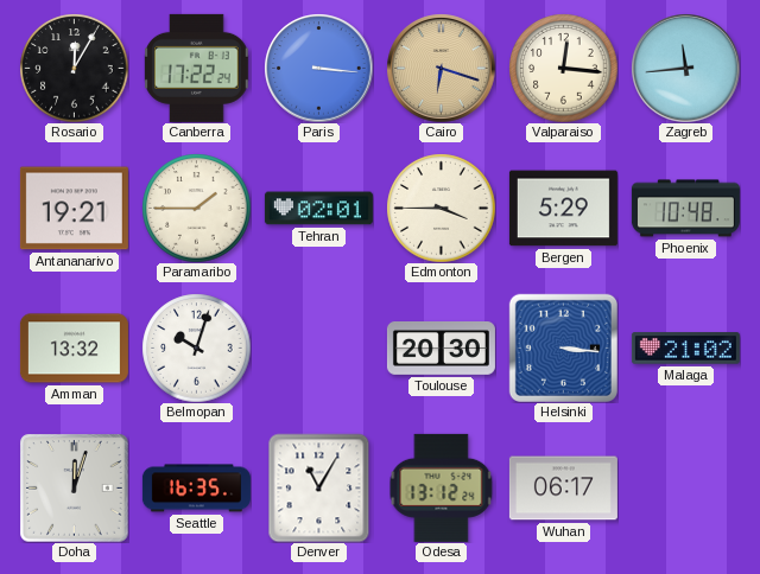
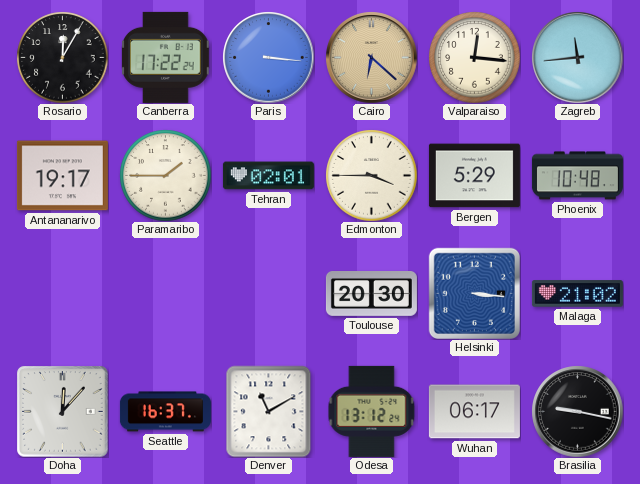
Cairo: 6:18 -> 6:22
Antananarivo: 19:21 -> 19:17
Amman: 13:32 -> none
Belmopan: 10:03 -> none
Doha: 12:03 -> 12:07
Seattle: 16:35 -> 16:37
Denver: 11:05 -> 11:10
Brasilia: none -> 9:17
